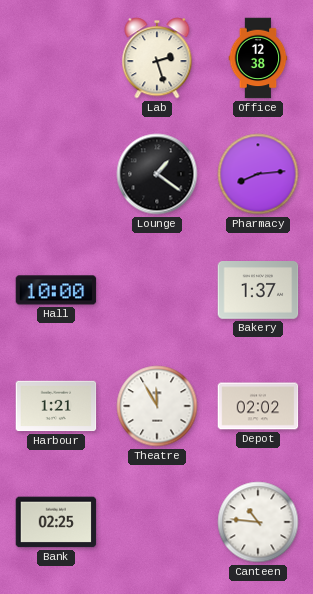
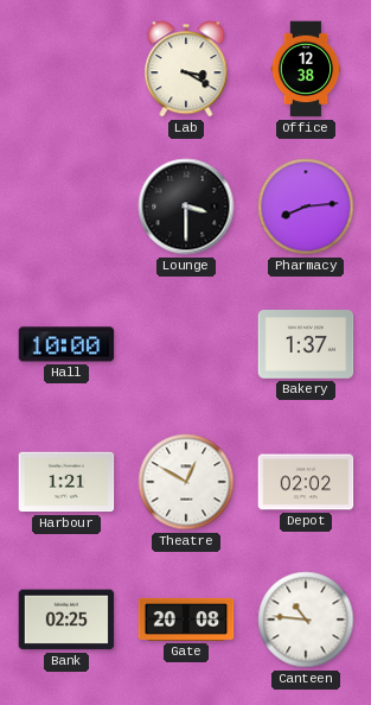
Lab: 2:27 -> 3:20
Lounge: 1:21 -> 3:30
Theatre: 11:55 -> 12:50
Gate: none -> 20:08
